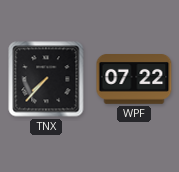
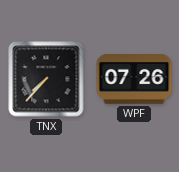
WPF: 07:22 -> 07:26
